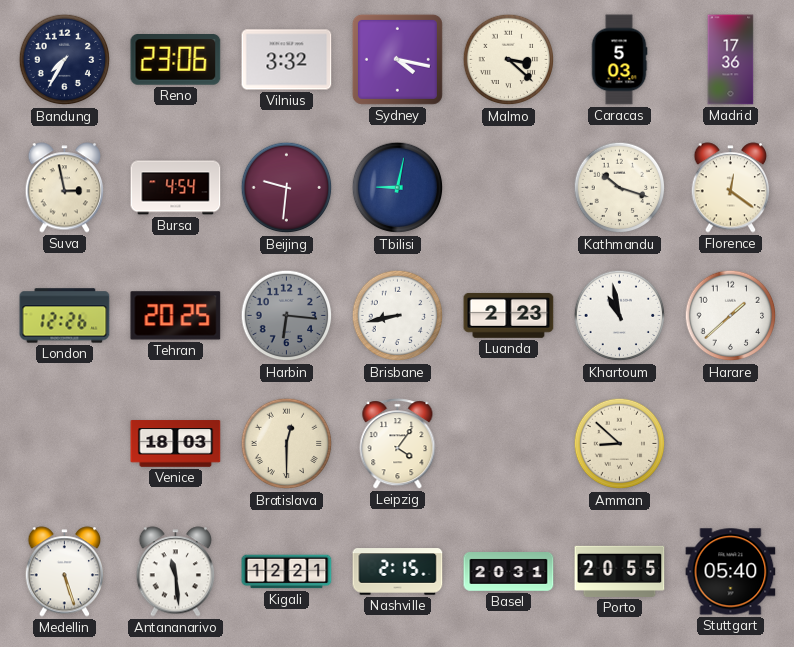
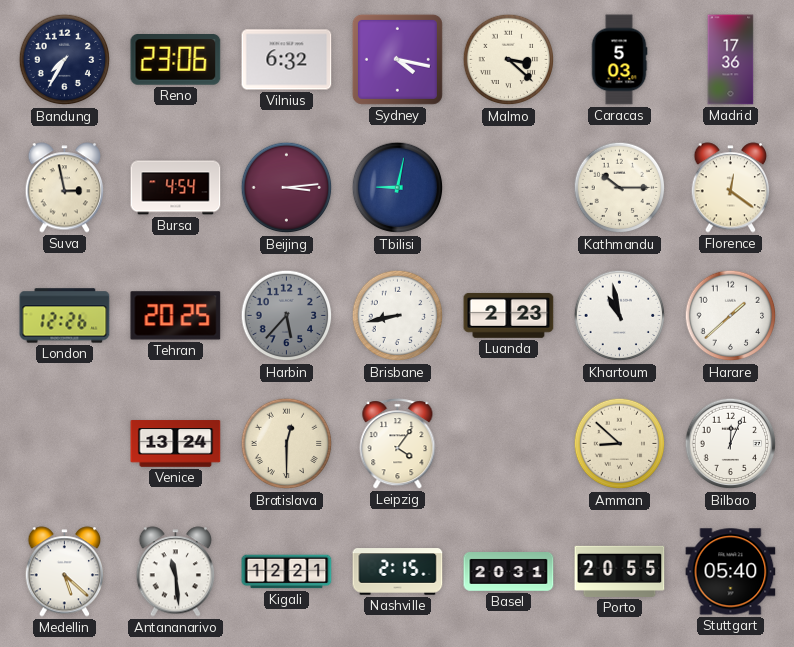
Vilnius: 3:32 -> 6:32
Beijing: 9:31 -> 3:14
Kathmandu: 10:18 -> 10:15
Harbin: 6:16 -> 5:37
Venice: 18:03 -> 13:24
Bilbao: none -> 12:04
Medellin: 5:27 -> 5:22
